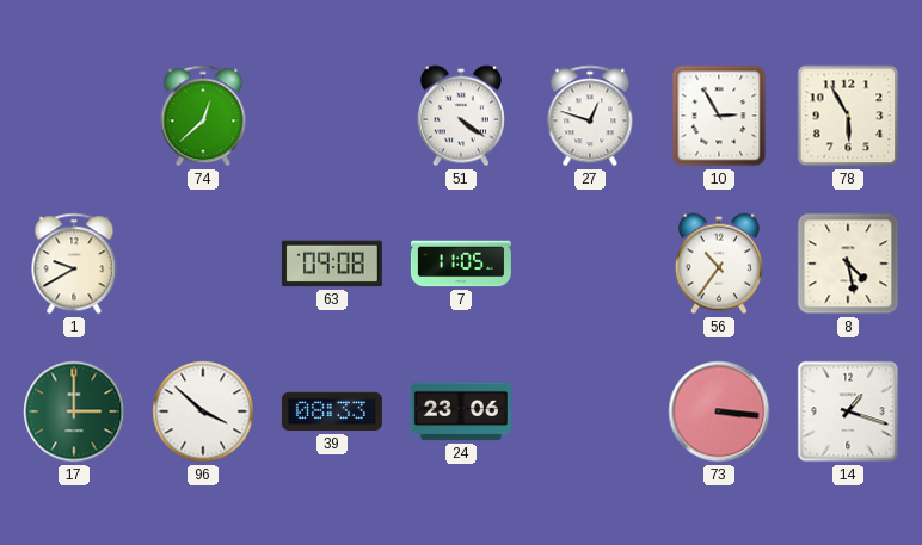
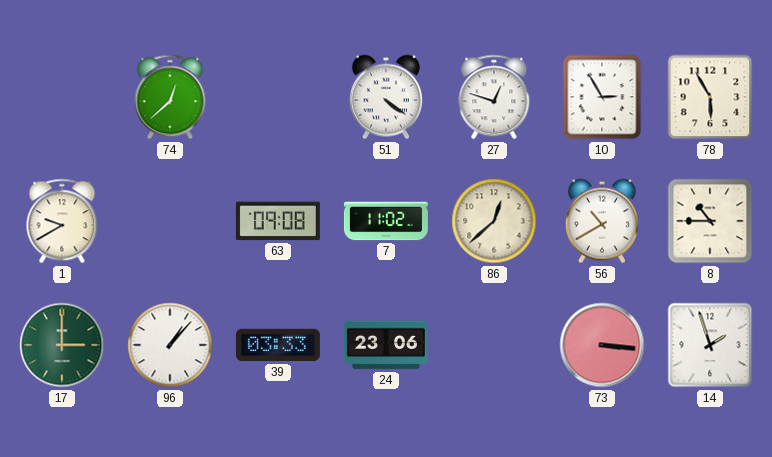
7: 11:05 -> 11:02
86: none -> 12:38
56: 10:36 -> 10:40
8: 4:28 -> 10:45
96: 3:52 -> 1:07
39: 08:33 -> 03:33
14: 1:18 -> 1:57
